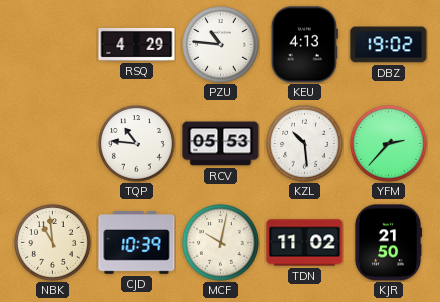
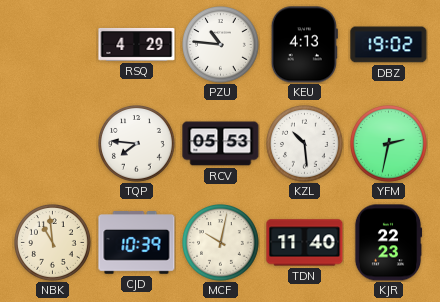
TQP: 10:46 -> 7:46
YFM: 2:37 -> 2:32
TDN: 11:02 -> 11:40
KJR: 21:50 -> 22:23
